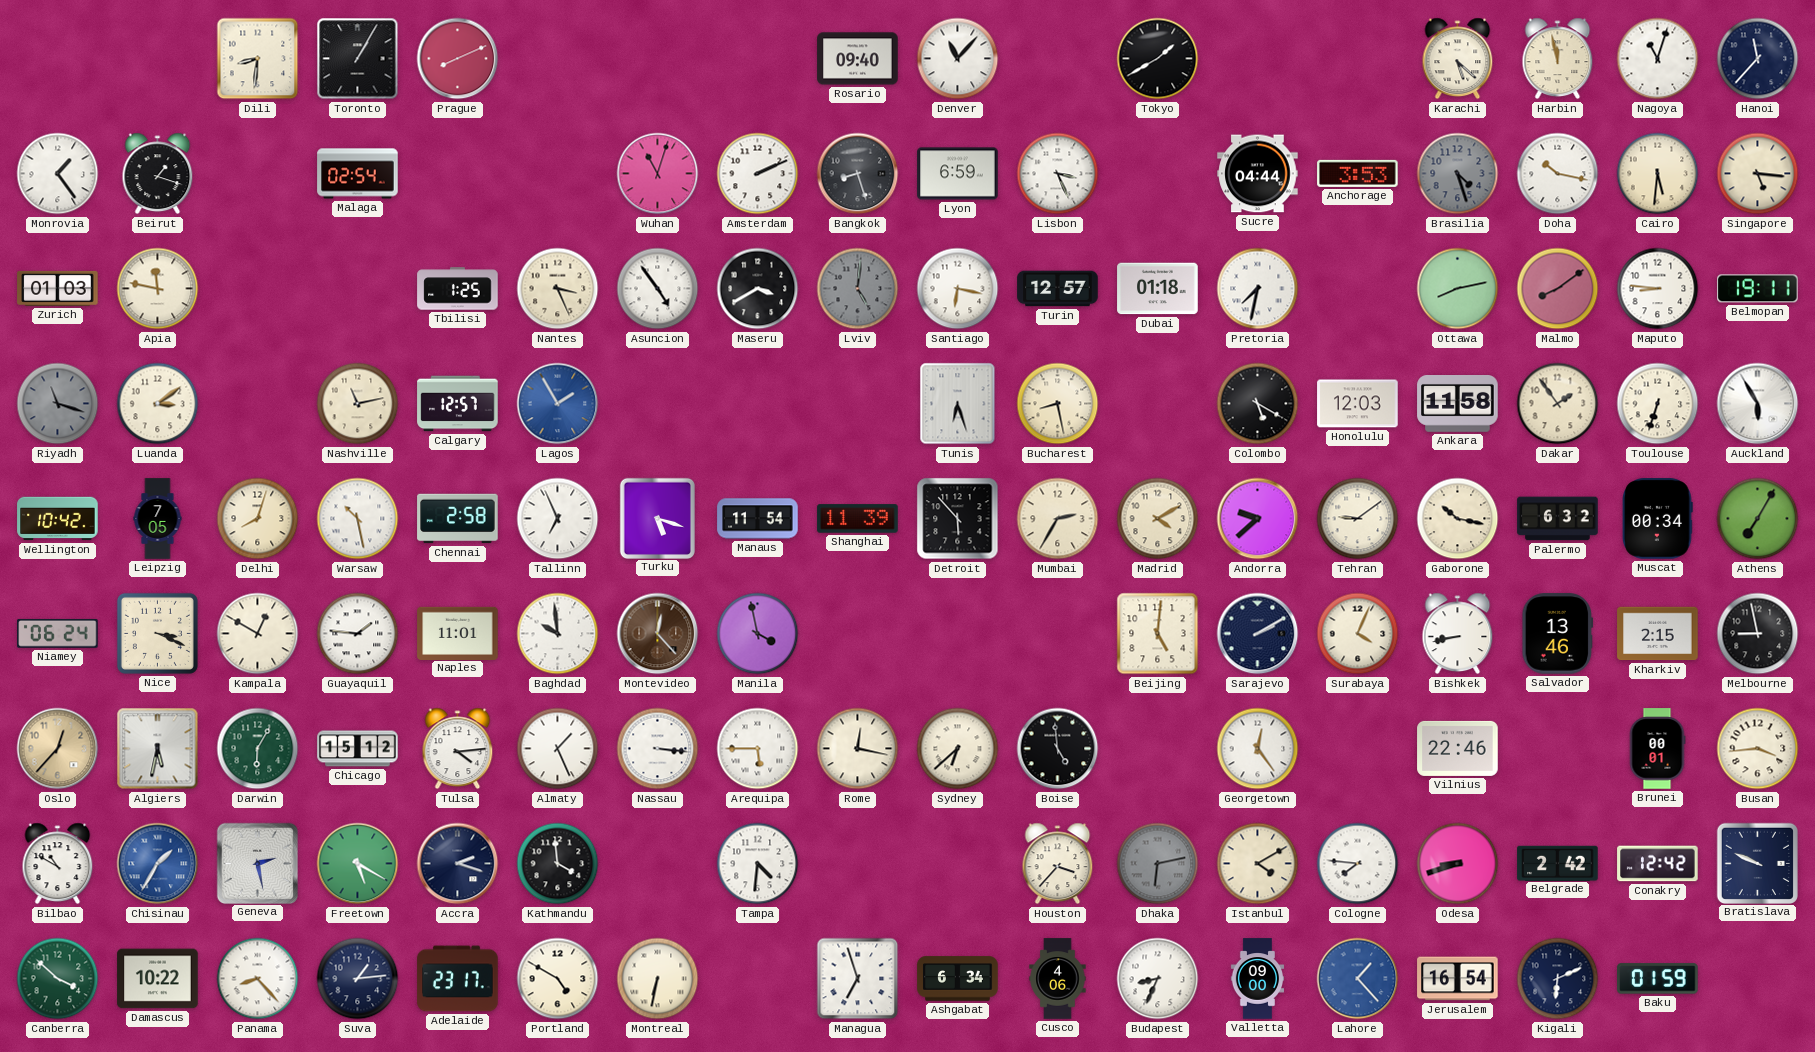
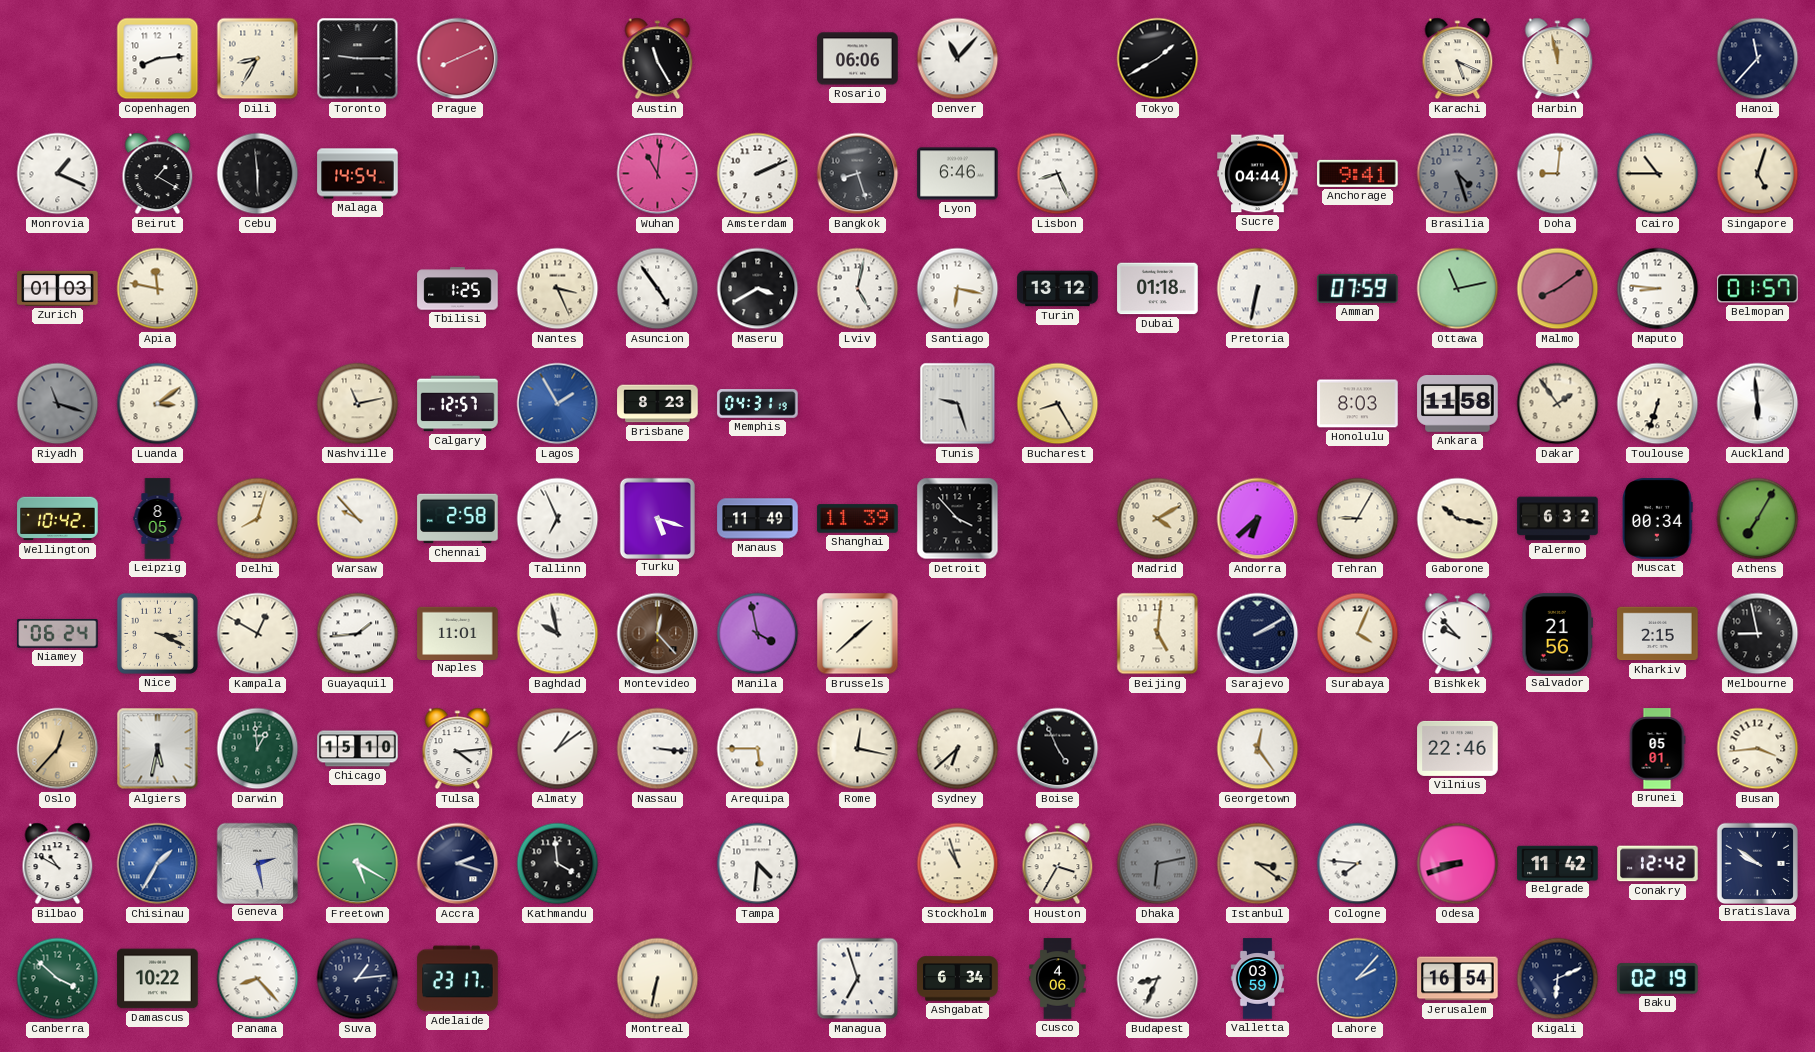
Copenhagen: none -> 8:14
Dili: 8:31 -> 8:35
Toronto: 1:05 -> 9:15
Austin: none -> 11:25
Rosario: 09:40 -> 06:06
Karachi: 5:22 -> 5:19
Nagoya: 11:03 -> none
Monrovia: 1:24 -> 1:19
Beirut: 1:18 -> 1:20
Cebu: none -> 5:59
Malaga: 02:54 -> 14:54
Wuhan: 11:03 -> 11:01
Lyon: 6:59 -> 6:46
Lisbon: 3:26 -> 8:26
Anchorage: 3:53 -> 9:41
Doha: 10:17 -> 9:01
Cairo: 5:31 -> 10:45
Singapore: 5:16 -> 5:03
Lviv: 5:01 -> 5:02
Lviv dial: grey -> white
Turin: 12:57 -> 13:12
Pretoria: 7:32 -> 6:32
Amman: none -> 07:59
Ottawa: 8:13 -> 11:13
Belmopan: 19:11 -> 01:57
Brisbane: none -> 8:23
Memphis: none -> 04:31
Tunis: 6:27 -> 9:27
Bucharest: 8:28 -> 8:25
Colombo: 5:20 -> none
Honolulu: 12:03 -> 8:03
Auckland: 5:55 -> 5:59
Leipzig: 7:05 -> 8:05
Warsaw: 10:28 -> 9:53
Manaus: 11:54 -> 11:49
Detroit: 5:53 -> 3:53
Mumbai: 2:35 -> none
Andorra: 9:38 -> 6:38
Tehran: 9:09 -> 9:05
Guayaquil: 1:46 -> 1:44
Baghdad: 9:59 -> 9:58
Brussels: none -> 1:38
Bishkek: 8:43 -> 9:53
Salvador: 13:46 -> 21:56
Darwin: 6:05 -> 12:59
Chicago: 15:12 -> 15:10
Almaty: 1:26 -> 1:09
Boise: 4:59 -> 4:56
Brunei: 00:01 -> 05:01
Stockholm: none -> 10:57
Houston: 3:37 -> 3:35
Istanbul: 4:10 -> 3:21
Belgrade: 2:42 -> 11:42
Bratislava: 9:49 -> 9:51
Portland: 4:50 -> none
Valletta: 09:00 -> 03:59
Lahore: 1:23 -> 2:07
Baku: 01:59 -> 02:19
